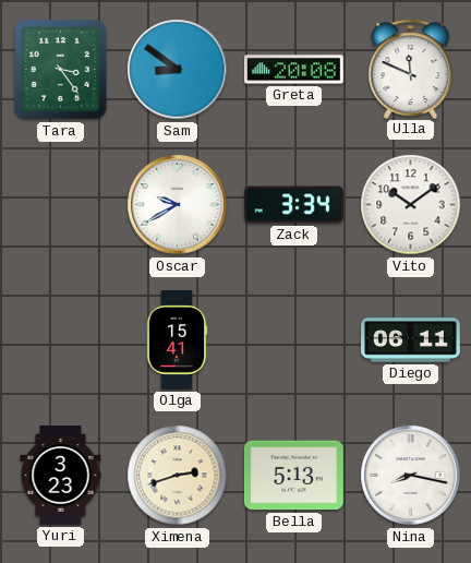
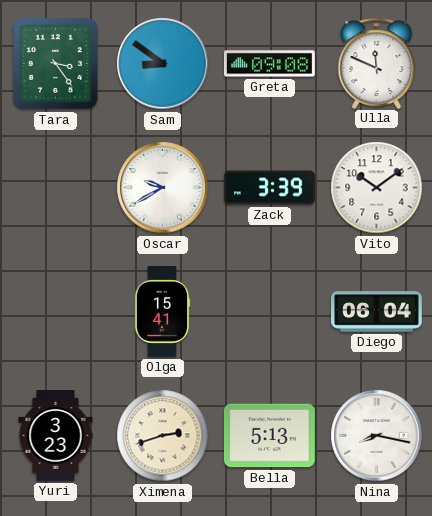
Greta: 20:08 -> 09:08
Zack: 3:34 -> 3:39
Diego: 06:11 -> 06:04
